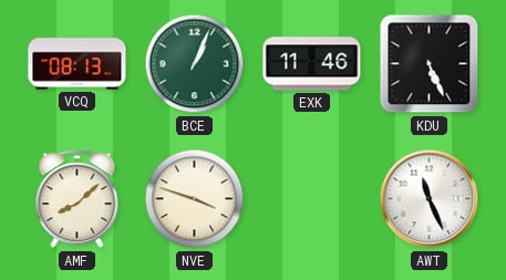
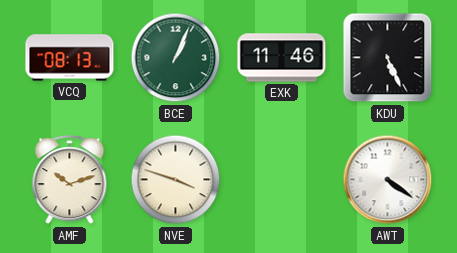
AMF: 8:08 -> 10:12
AWT: 11:26 -> 4:21
